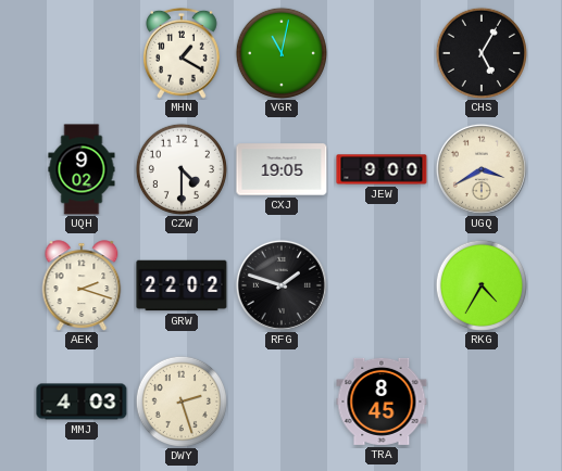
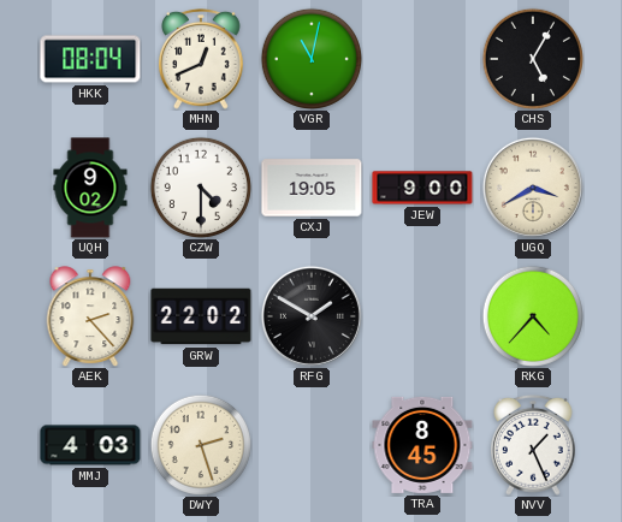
HKK: none -> 08:04
MHN: 1:20 -> 12:41
AEK: 2:18 -> 2:23
RFG: 1:48 -> 1:50
RKG: 4:35 -> 4:37
NVV: none -> 1:26
